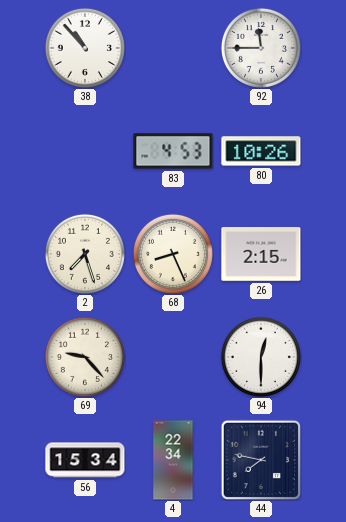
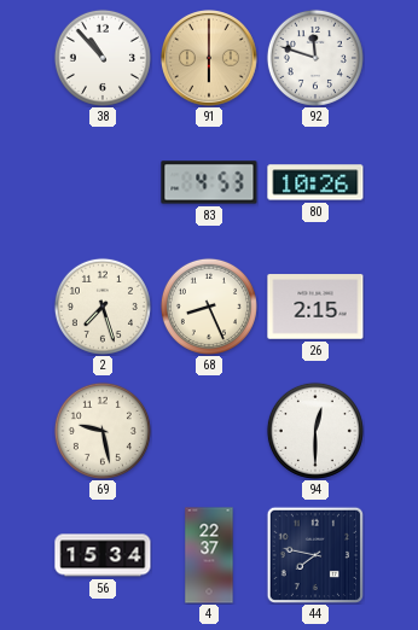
91: none -> 6:00
92: 11:45 -> 11:48
69: 9:23 -> 9:28
4: 22:34 -> 22:37
